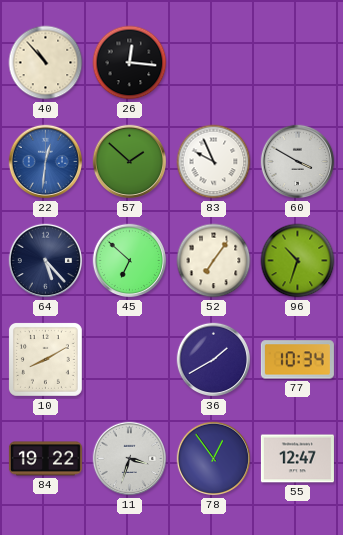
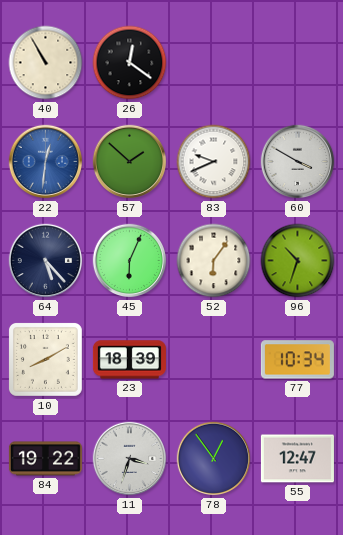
40: 10:53 -> 10:55
26: 12:16 -> 12:21
83: 9:56 -> 9:41
45: 6:52 -> 6:04
52: 7:06 -> 6:06
23: none -> 18:39
36: 1:40 -> none
